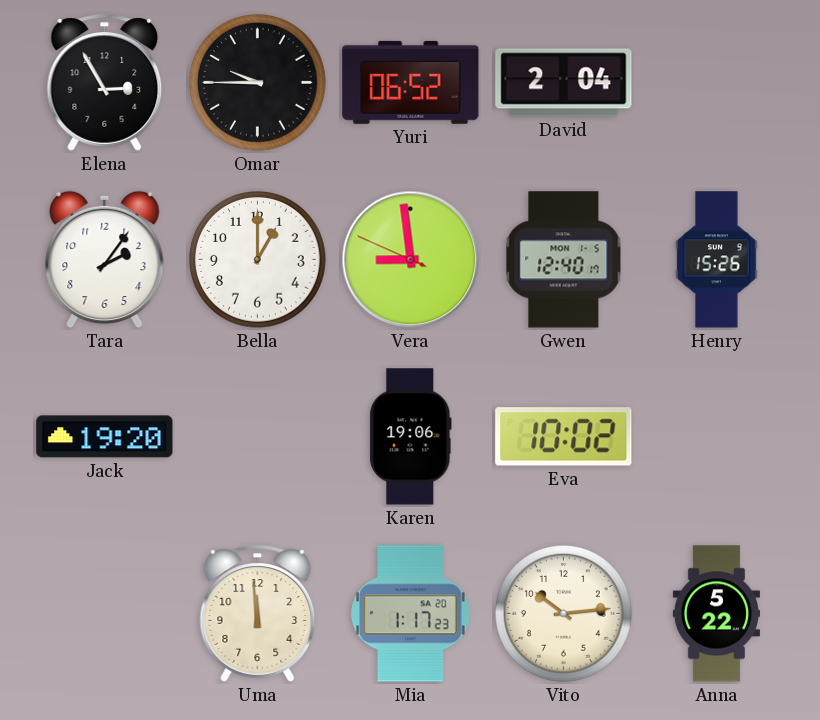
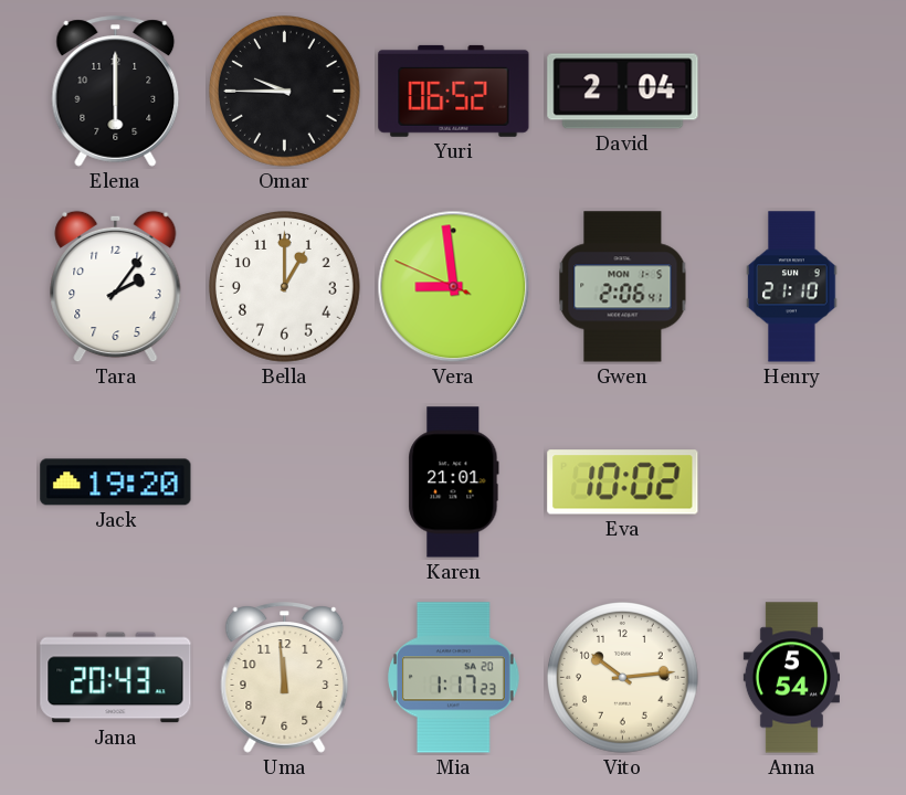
Elena: 2:55 -> 6:00
Gwen: 12:40 -> 2:06
Henry: 15:26 -> 21:10
Karen: 19:06 -> 21:01
Jana: none -> 20:43
Anna: 5:22 -> 5:54
